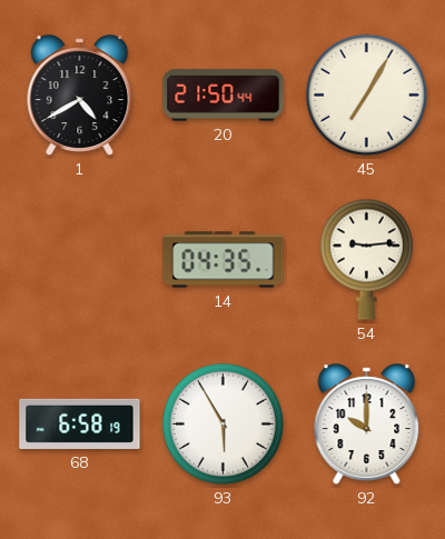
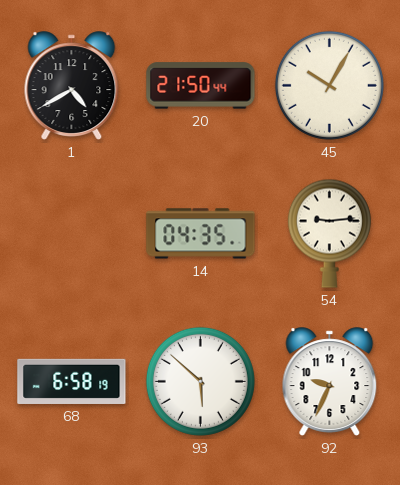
45: 7:05 -> 10:05
93: 5:55 -> 5:52
92: 10:00 -> 9:34
